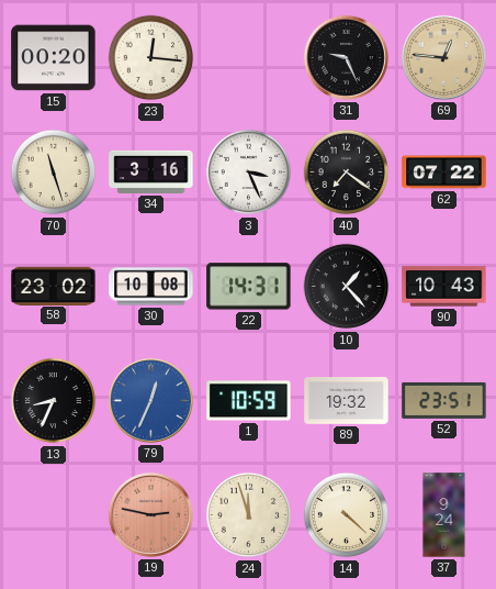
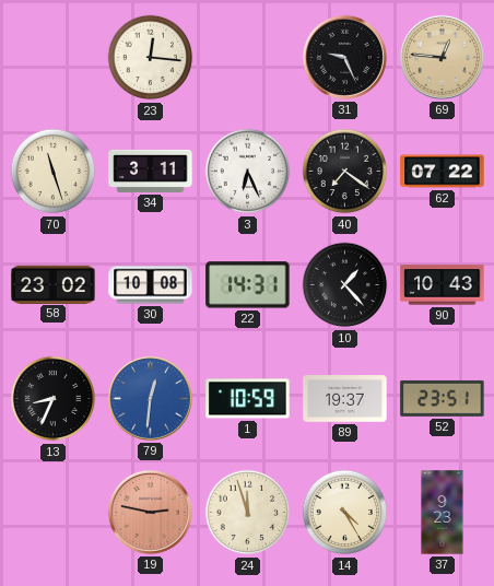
15: 00:20 -> none
34: 3:16 -> 3:11
3: 3:26 -> 6:26
79: 12:34 -> 12:31
89: 19:32 -> 19:37
14: 4:22 -> 4:25
37: 9:24 -> 9:23
